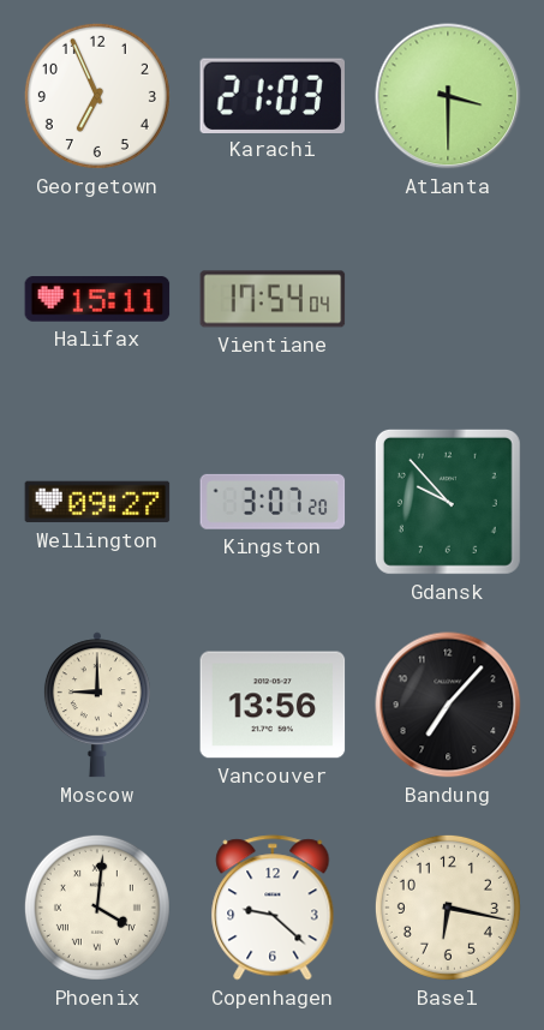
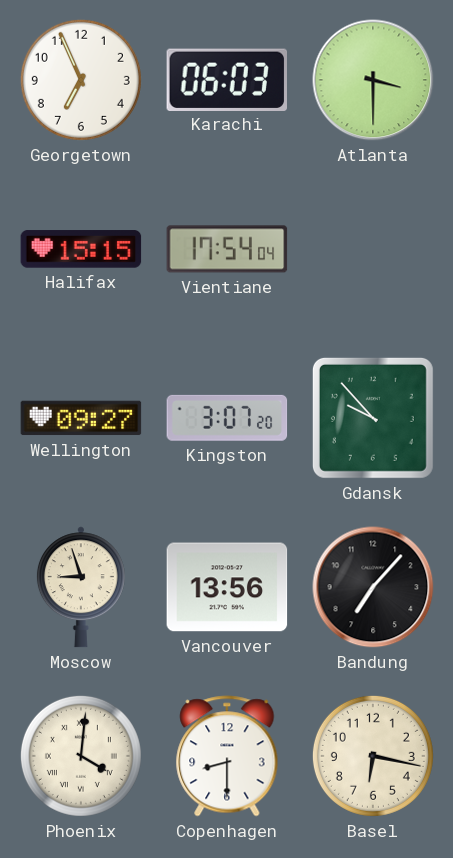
Karachi: 21:03 -> 06:03
Halifax: 15:11 -> 15:15
Moscow: 9:00 -> 8:57
Copenhagen: 9:22 -> 8:30
